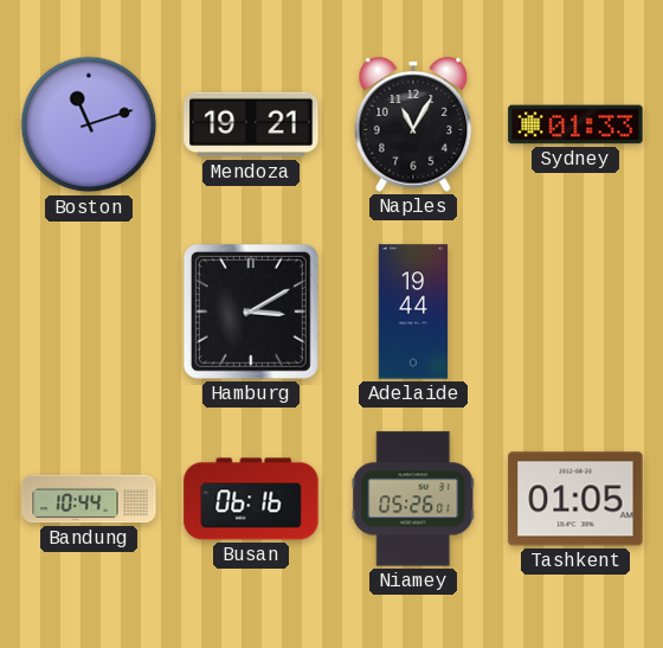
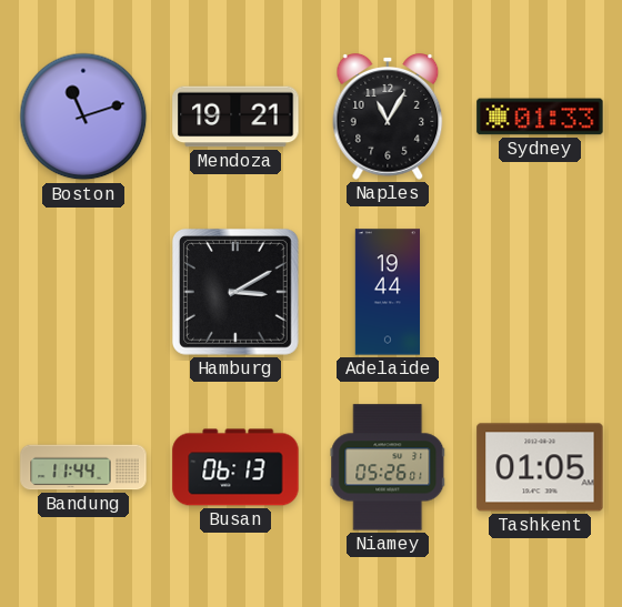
Bandung: 10:44 -> 11:44
Busan: 06:16 -> 06:13
